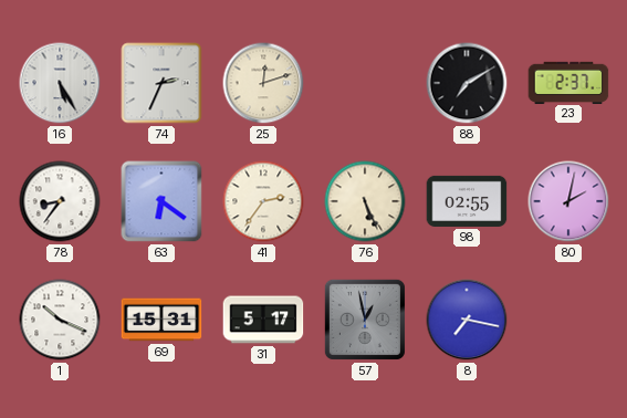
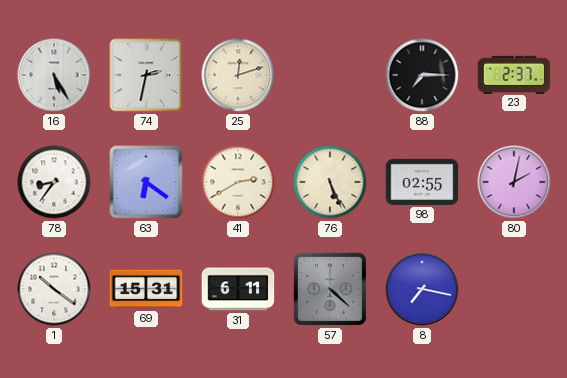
74: 2:34 -> 2:32
88: 7:10 -> 7:15
41: 2:36 -> 2:40
1: 10:19 -> 10:21
31: 5:17 -> 6:11
57: 12:58 -> 4:22
